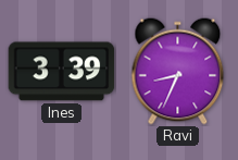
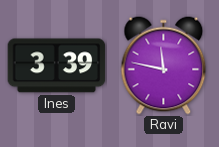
Ravi: 8:34 -> 11:47
